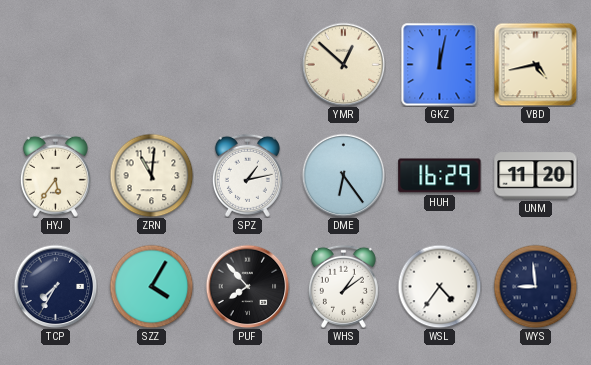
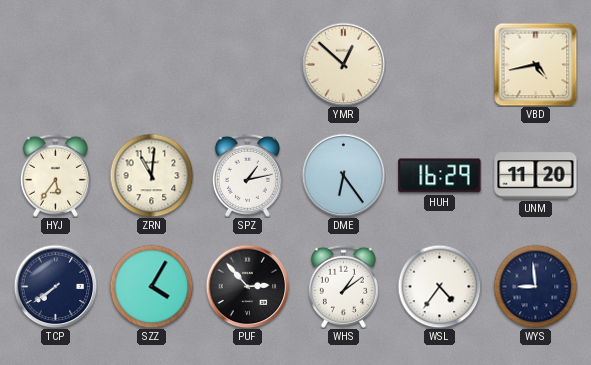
GKZ: 12:02 -> none
TCP: 7:35 -> 7:39
PUF: 7:53 -> 2:53
